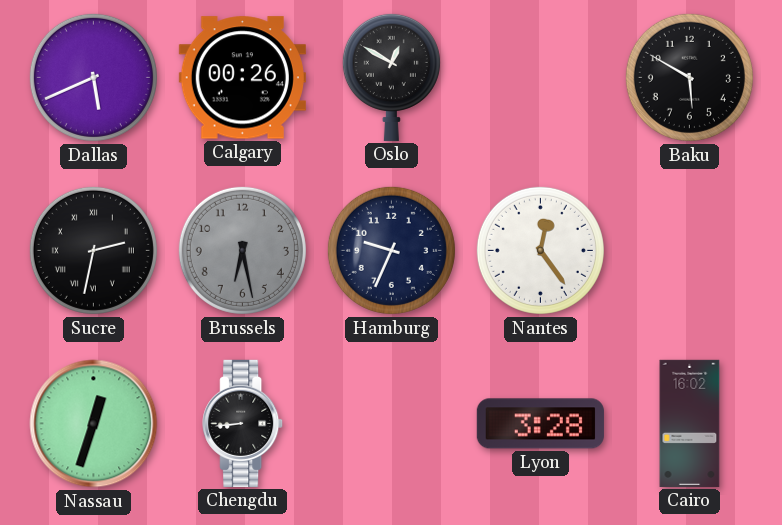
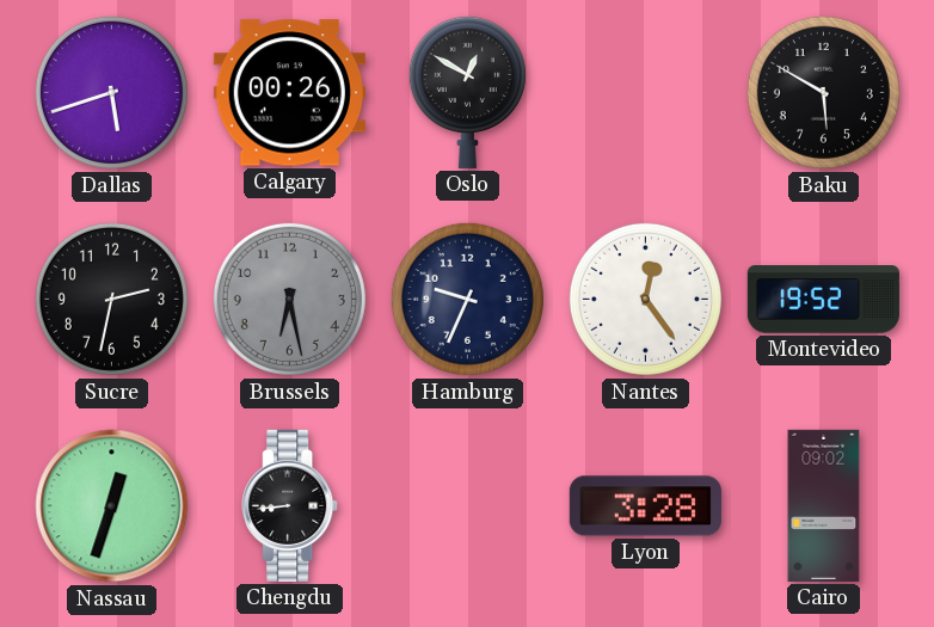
Dallas: 5:41 -> 5:42
Sucre numerals: Roman -> Arabic
Montevideo: none -> 19:52
Cairo: 16:02 -> 09:02
